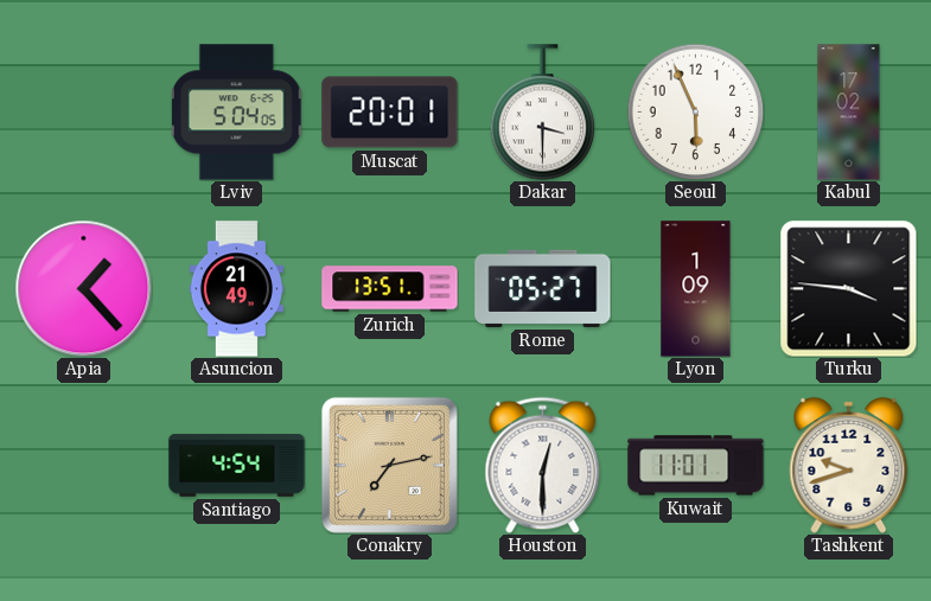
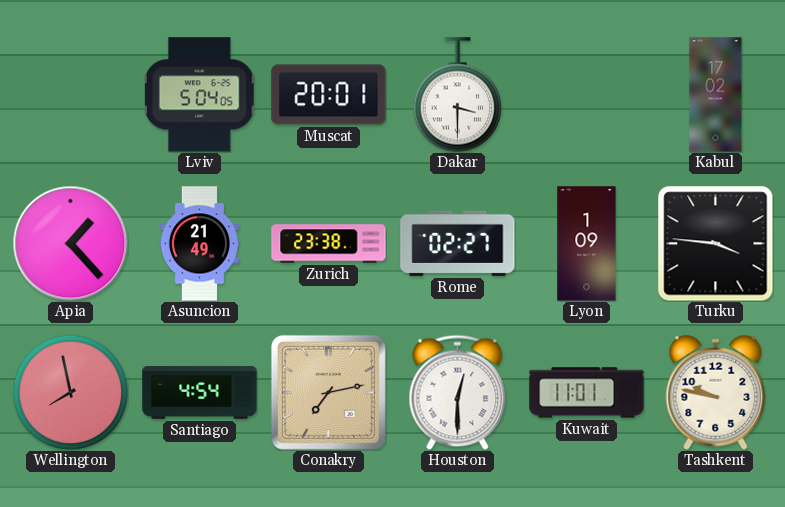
Seoul: 5:56 -> none
Zurich: 13:51 -> 23:38
Rome: 05:27 -> 02:27
Wellington: none -> 7:58
Tashkent: 9:42 -> 9:47
